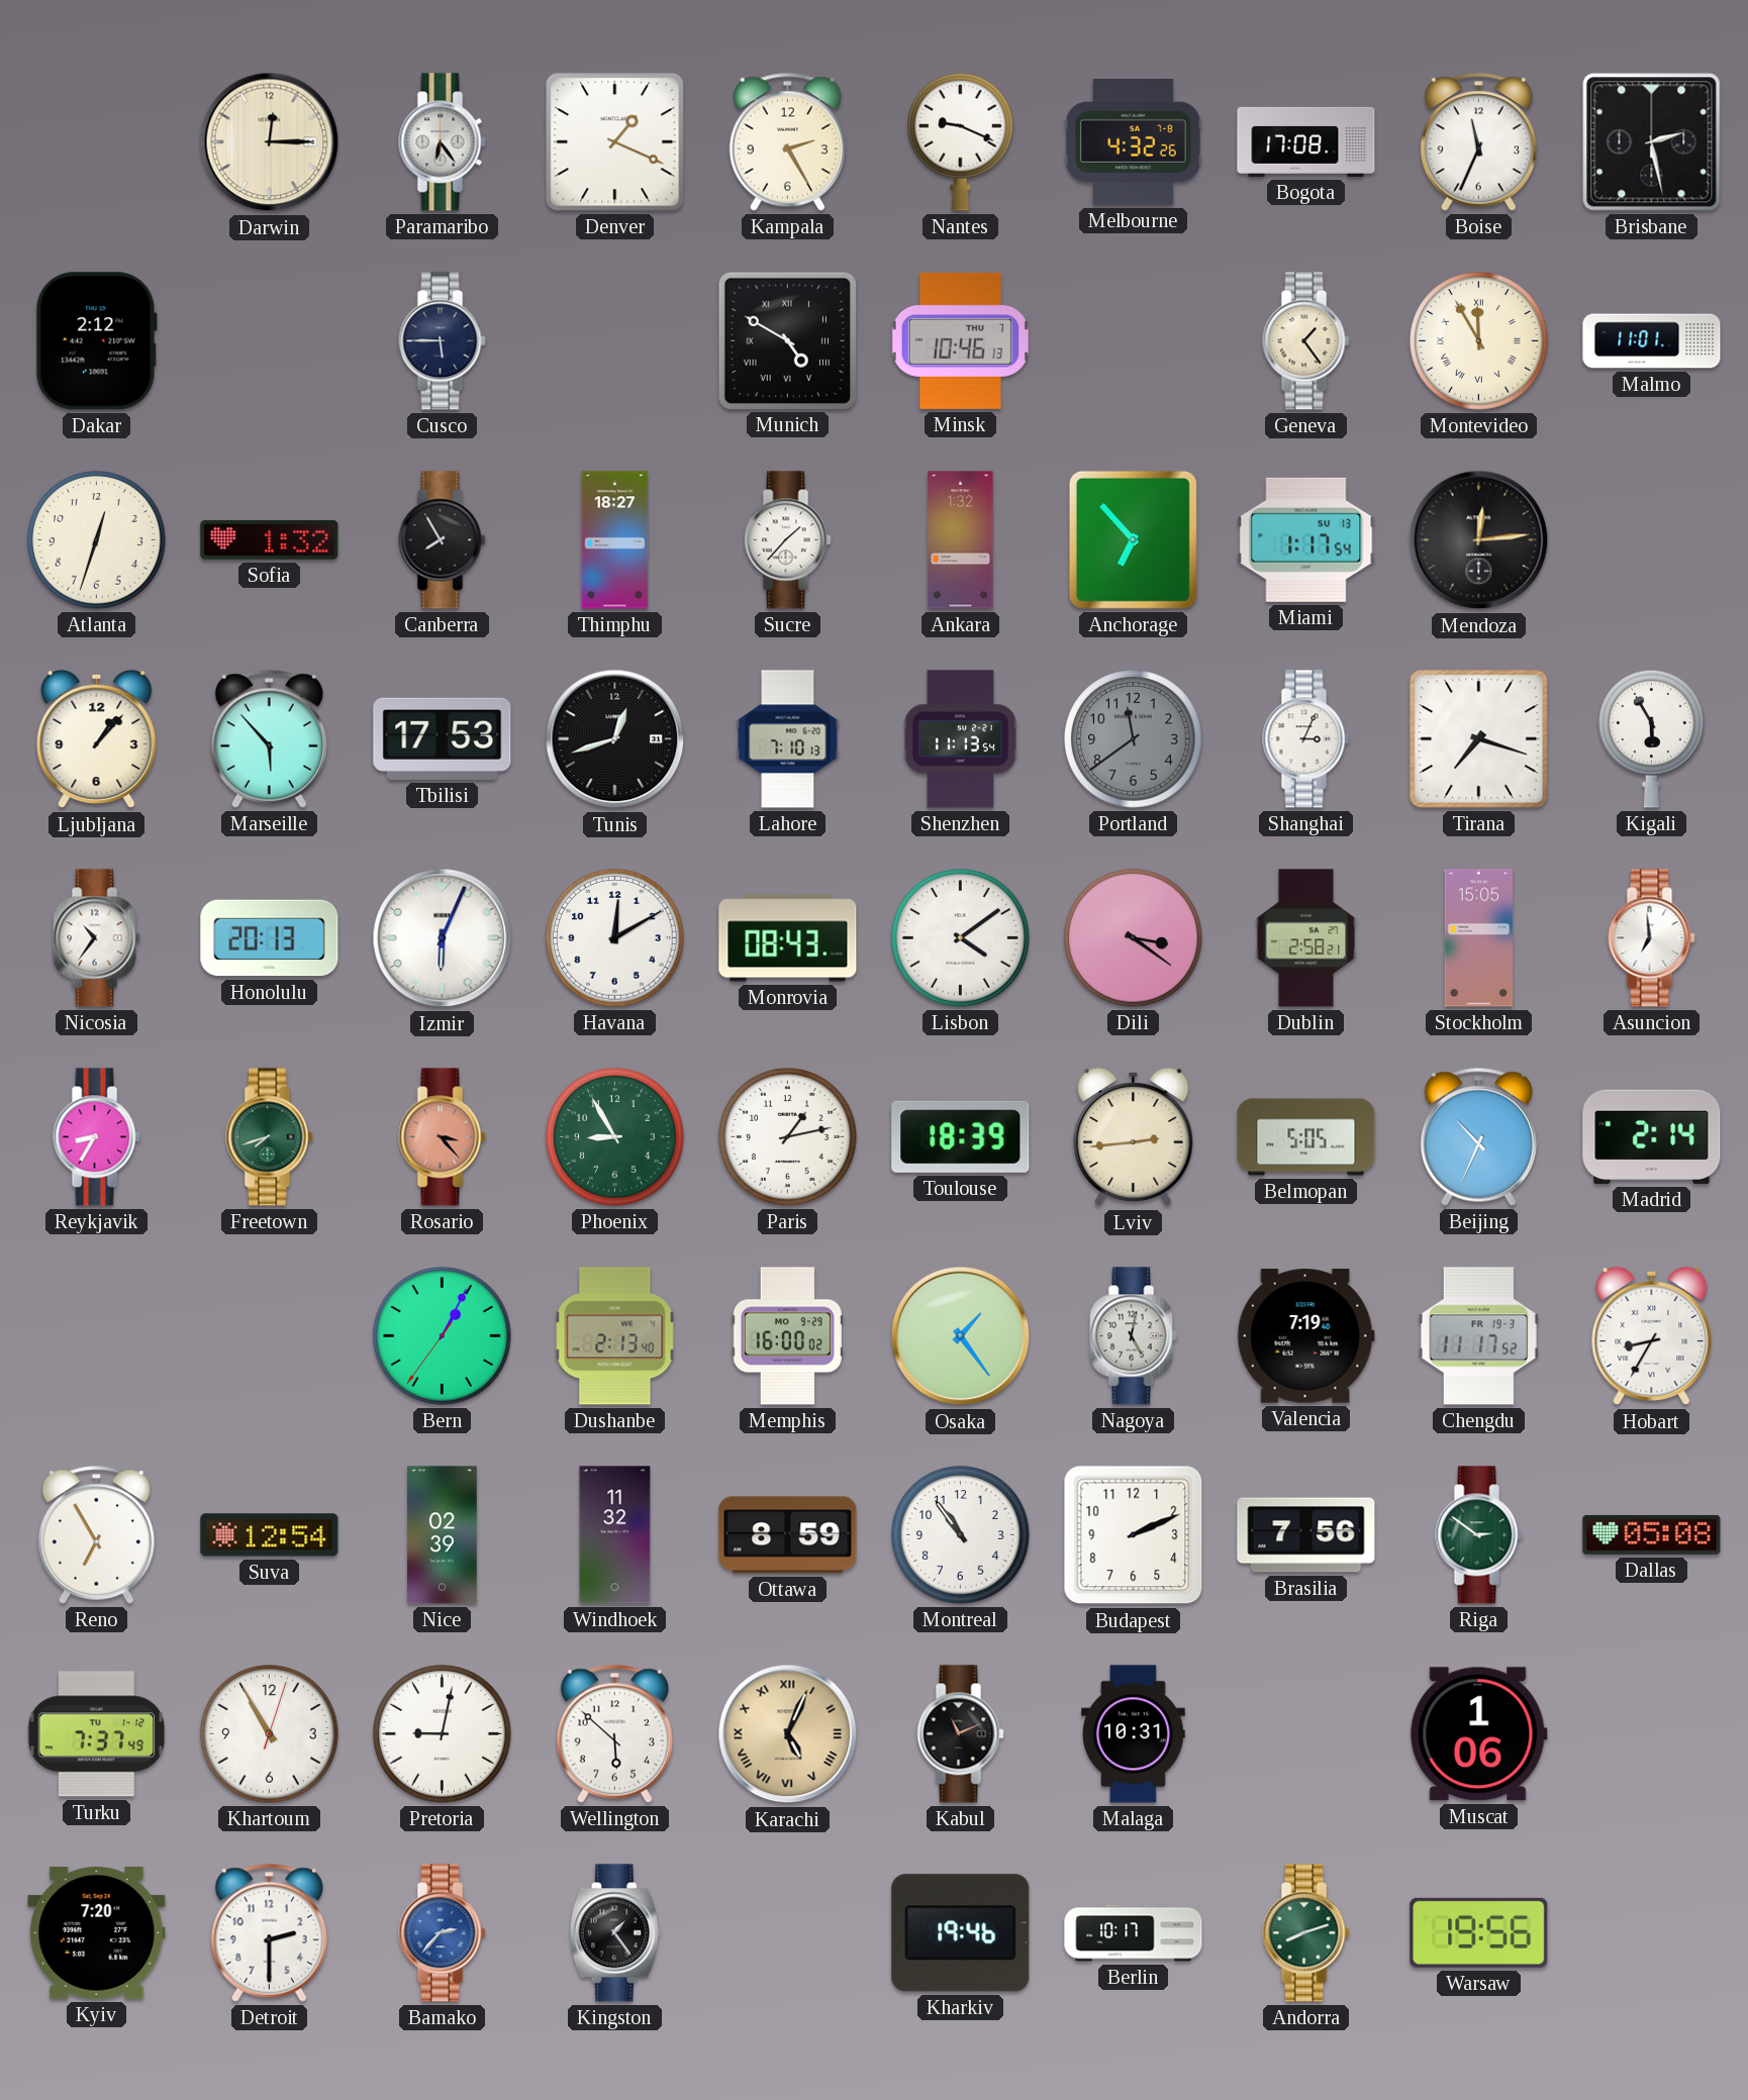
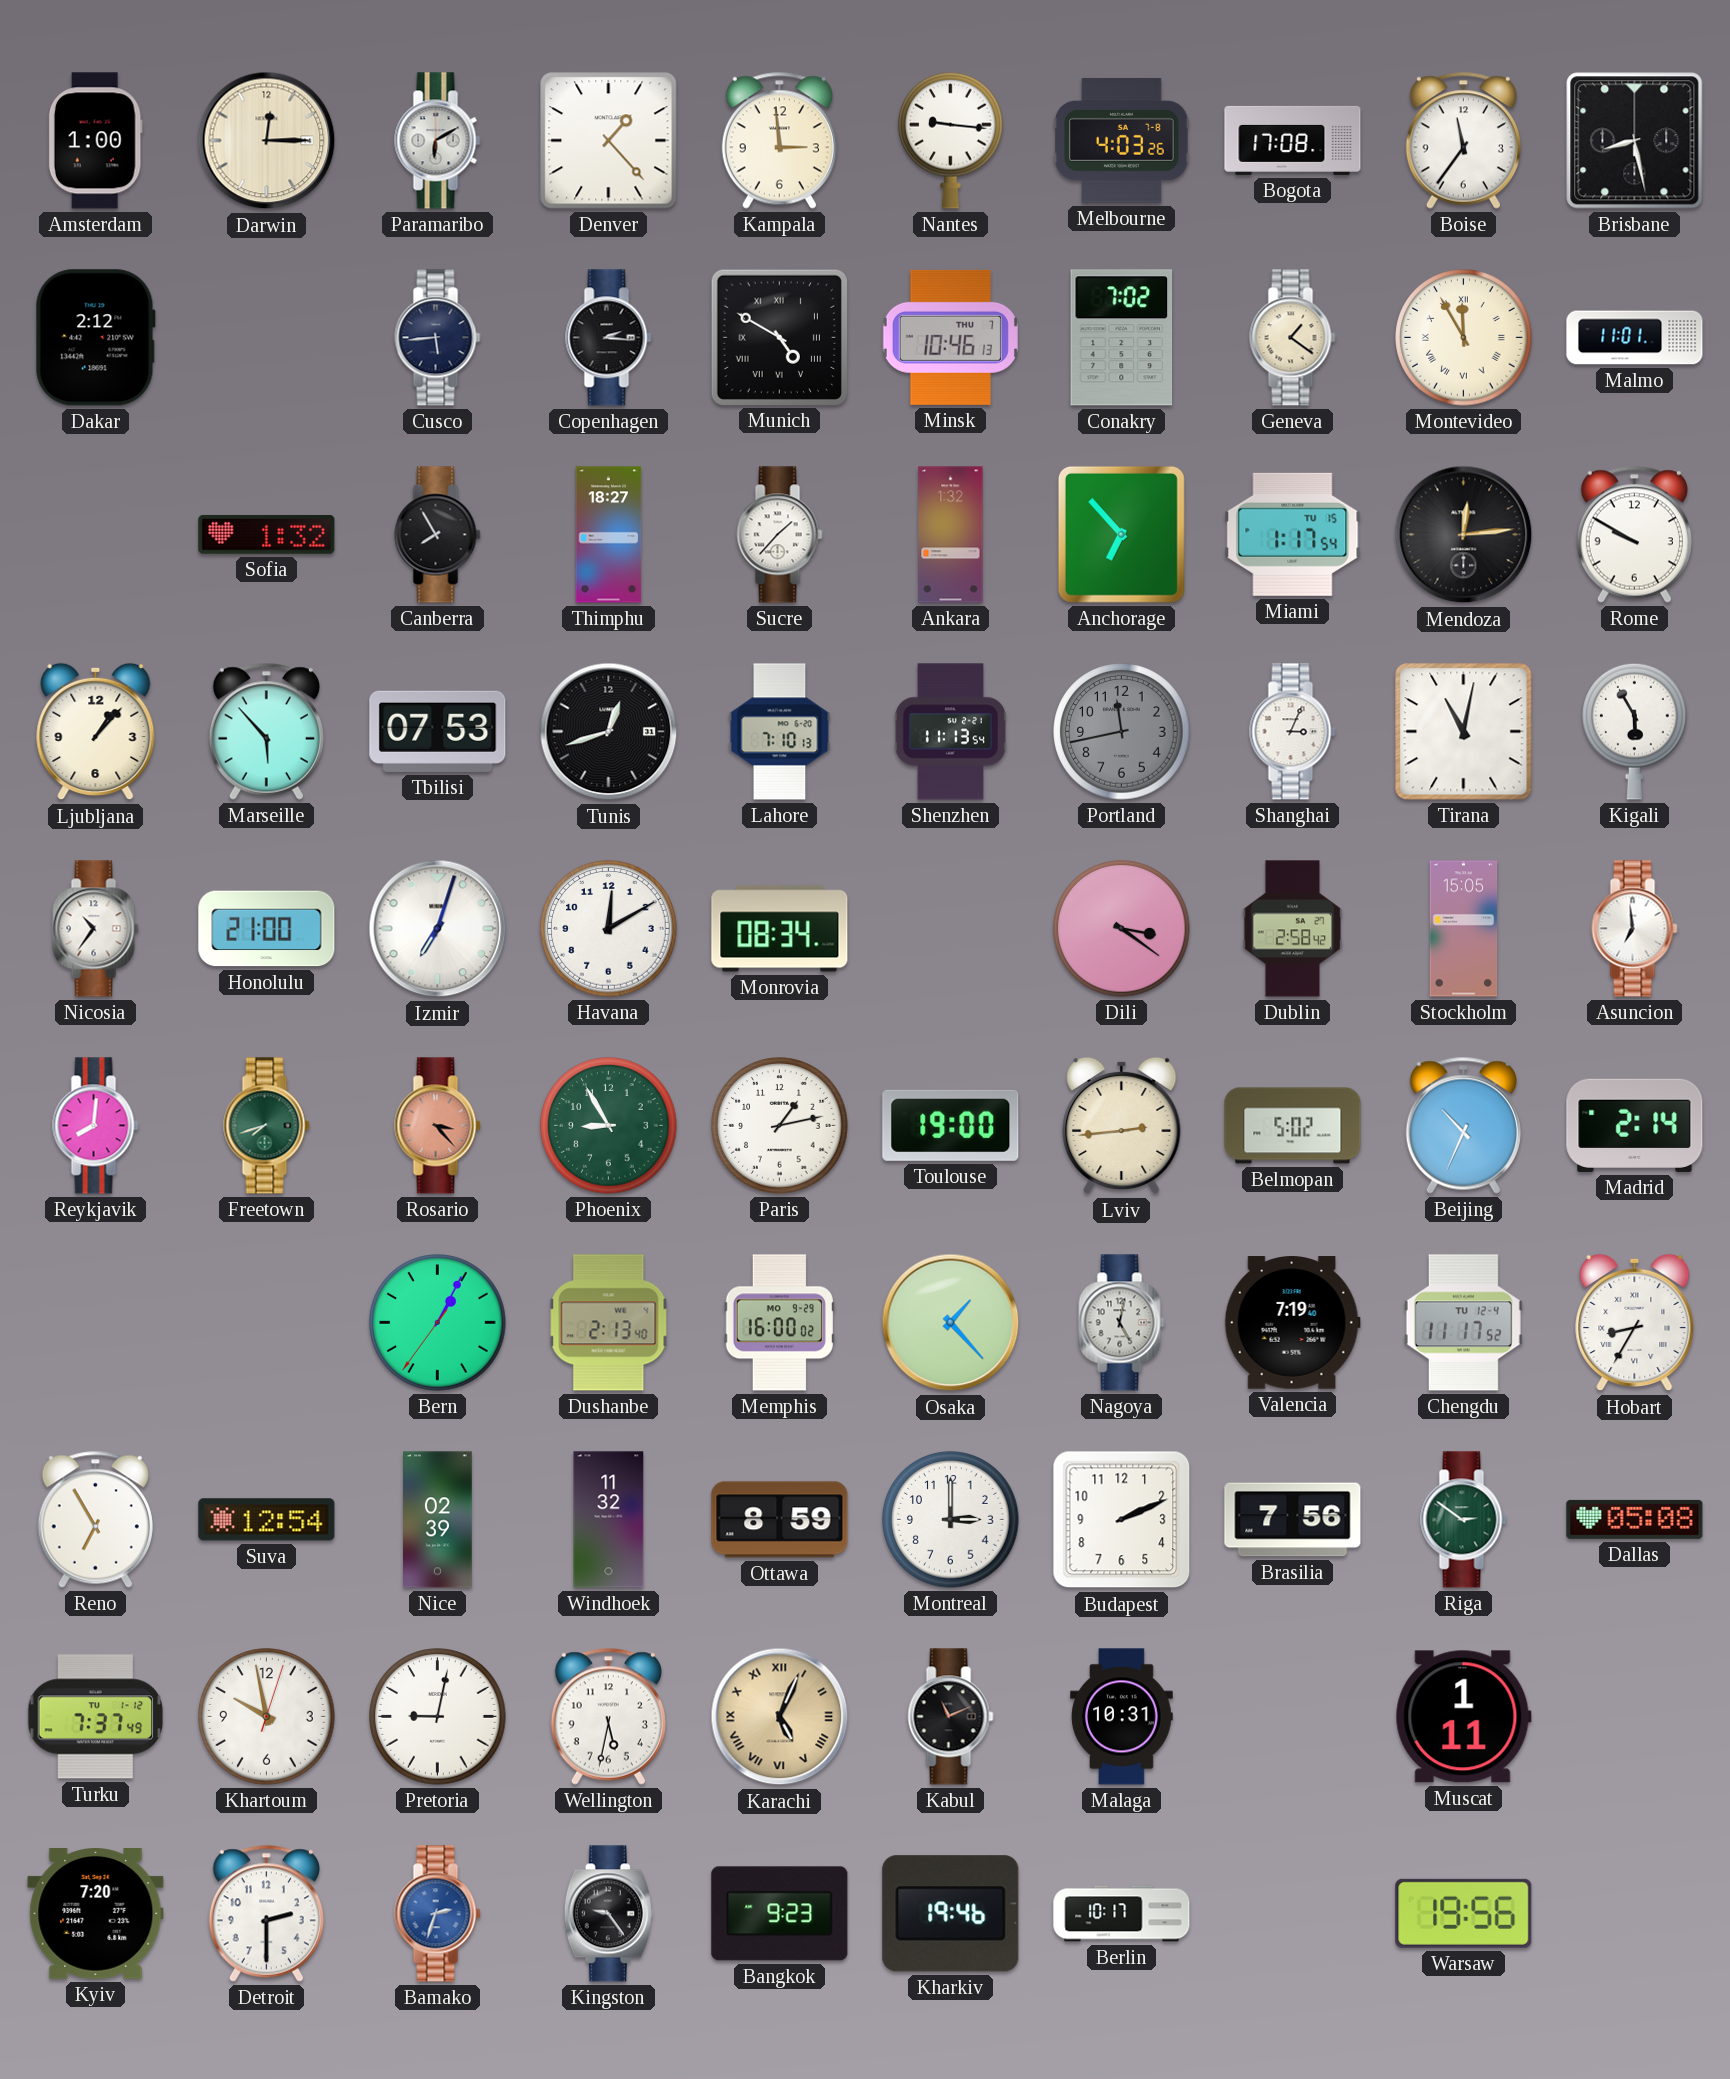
Amsterdam: none -> 1:00
Paramaribo: 6:24 -> 6:10
Denver: 1:19 -> 1:23
Kampala: 2:25 -> 2:59
Nantes: 9:19 -> 9:16
Melbourne: 4:32 -> 4:03
Boise: 11:34 -> 11:36
Brisbane: 2:28 -> 8:28
Cusco: 5:45 -> 5:44
Copenhagen: none -> 2:16
Conakry: none -> 7:02
Geneva: 1:24 -> 1:21
Atlanta: 12:33 -> none
Miami date: SU 13 -> TU 15
Rome: none -> 9:50
Tbilisi: 17:53 -> 07:53
Portland: 11:39 -> 11:43
Tirana: 7:18 -> 11:02
Honolulu: 20:13 -> 21:00
Izmir: 6:04 -> 7:03
Monrovia: 08:43 -> 08:34
Lisbon: 4:09 -> none
Dublin: 2:58:21 -> 2:58:42
Reykjavik: 8:35 -> 8:01
Toulouse: 18:39 -> 19:00
Belmopan: 5:05 -> 5:02
Osaka: 1:24 -> 1:23
Chengdu date: FR 19-3 -> TU 12-4
Montreal: 10:54 -> 3:00
Khartoum: 10:55 -> 9:58
Wellington: 5:52 -> 5:32
Muscat: 1:06 -> 1:11
Bamako: 2:37 -> 2:33
Kingston: 1:24 -> 9:24
Bangkok: none -> 9:23
Andorra: 8:12 -> none
